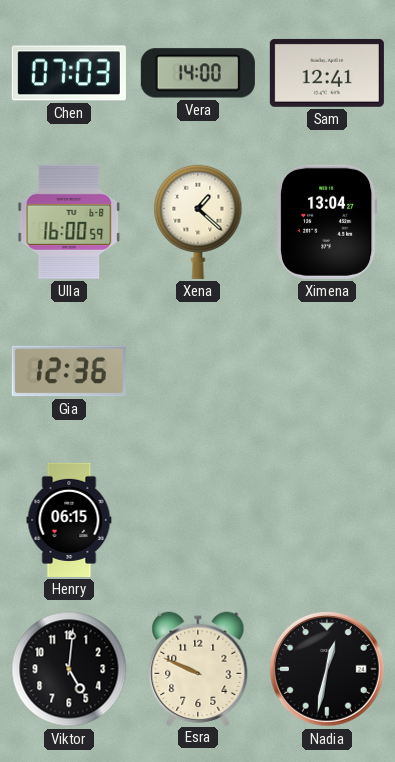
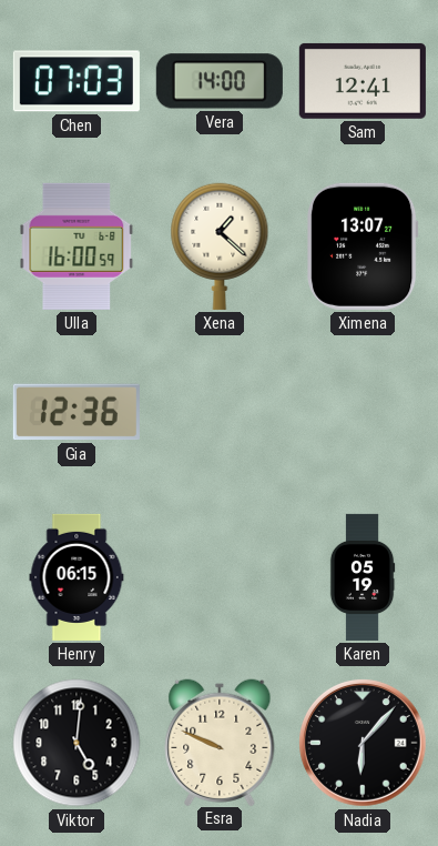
Ximena: 13:04 -> 13:07
Karen: none -> 05:19
Nadia: 12:32 -> 6:07
